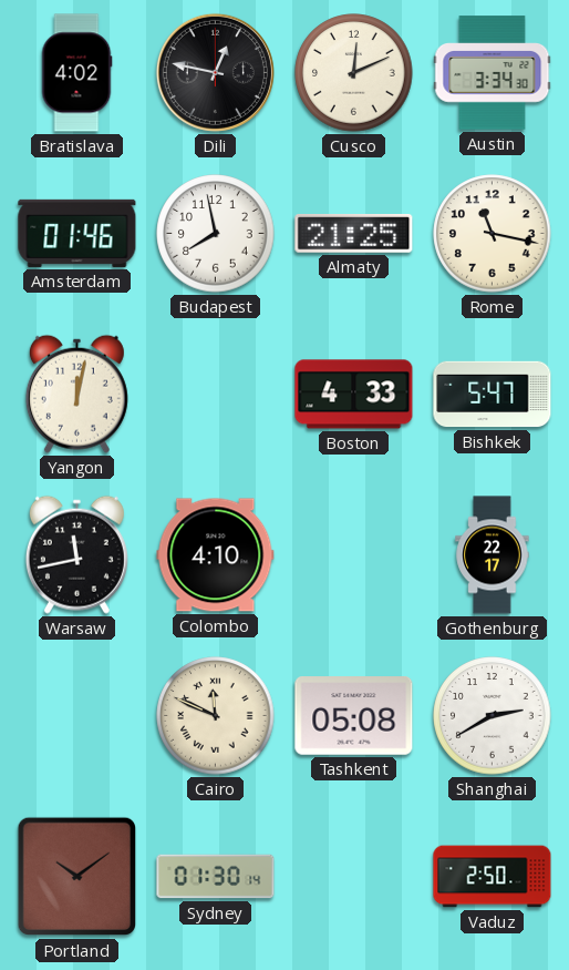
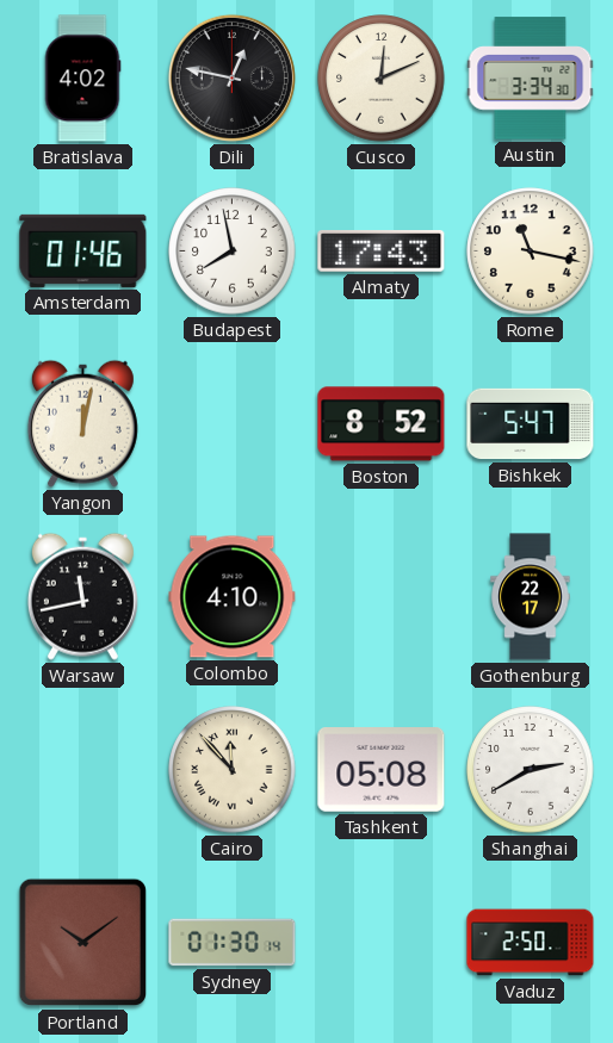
Almaty: 21:25 -> 17:43
Boston: 4:33 -> 8:52
Cairo: 11:49 -> 11:53
